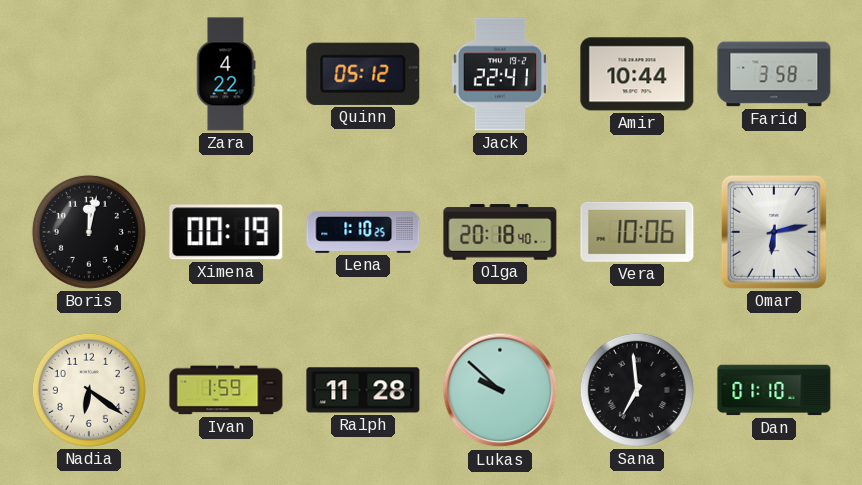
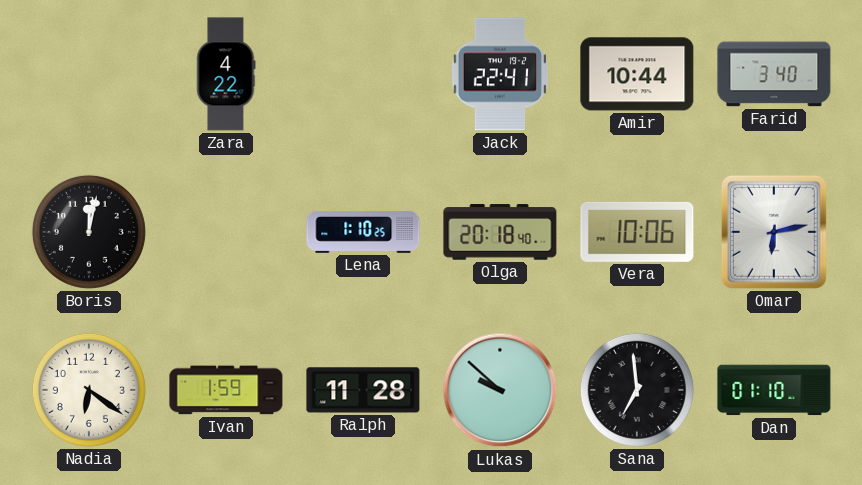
Quinn: 05:12 -> none
Farid: 3:58 -> 3:40
Ximena: 00:19 -> none
